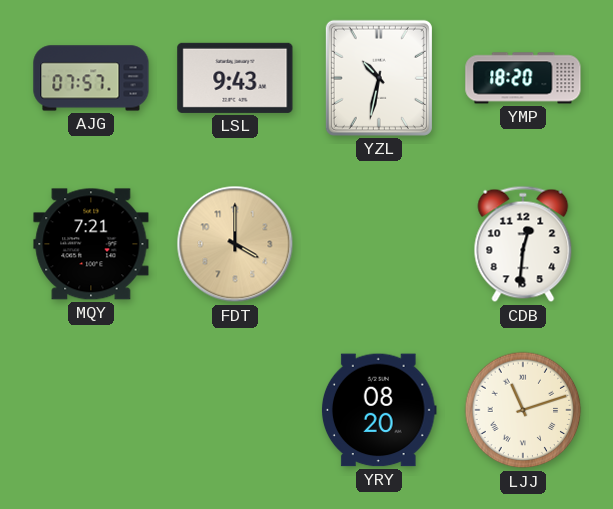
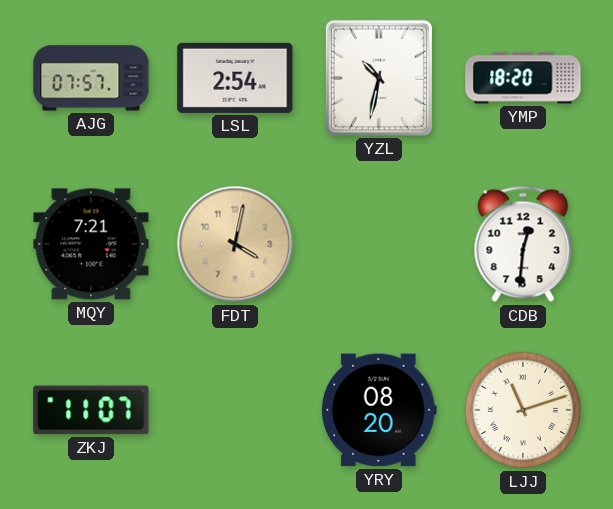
LSL: 9:43 -> 2:54
FDT: 4:00 -> 4:02
ZKJ: none -> 11:07
